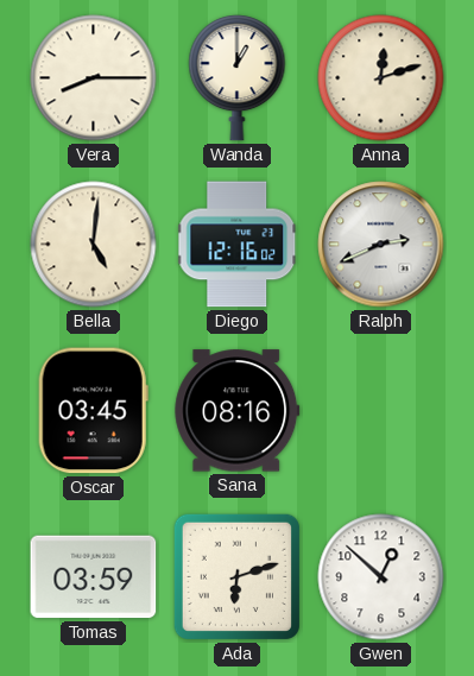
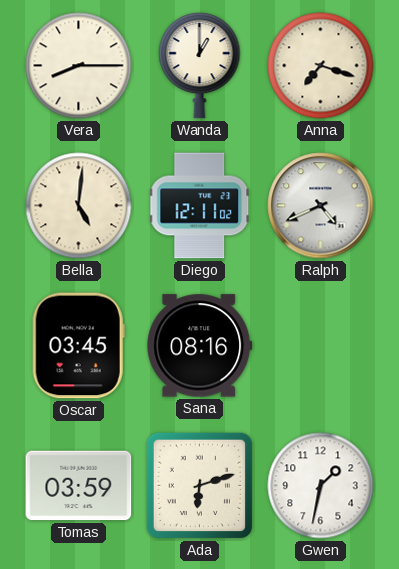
Anna: 12:12 -> 7:18
Diego: 12:16 -> 12:11
Ralph: 2:41 -> 4:41
Gwen: 12:52 -> 1:32
